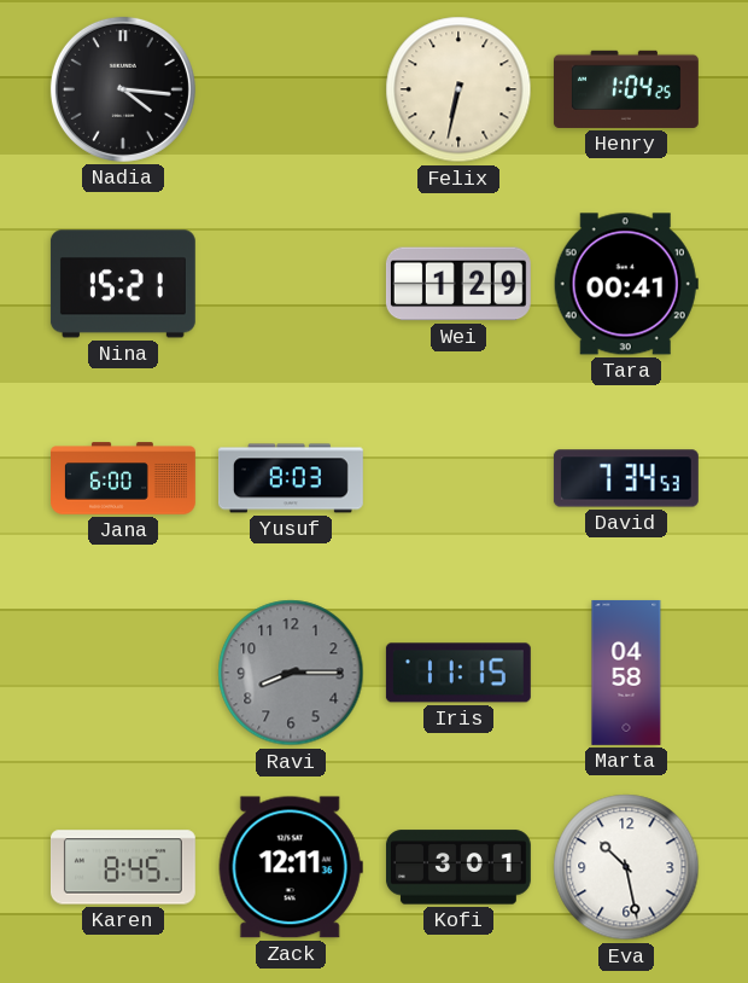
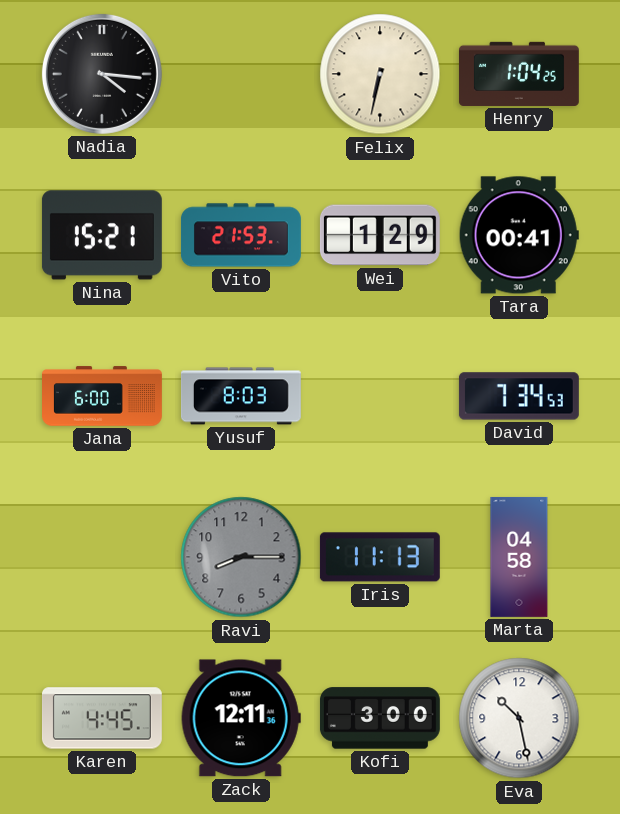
Vito: none -> 21:53
Iris: 11:15 -> 11:13
Karen: 8:45 -> 4:45
Kofi: 3:01 -> 3:00
